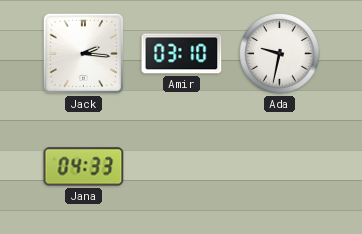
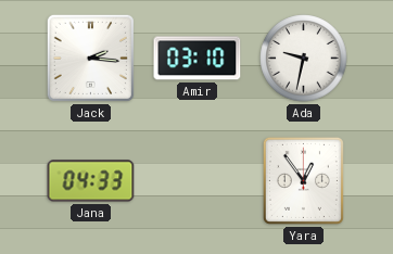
Yara: none -> 12:54
